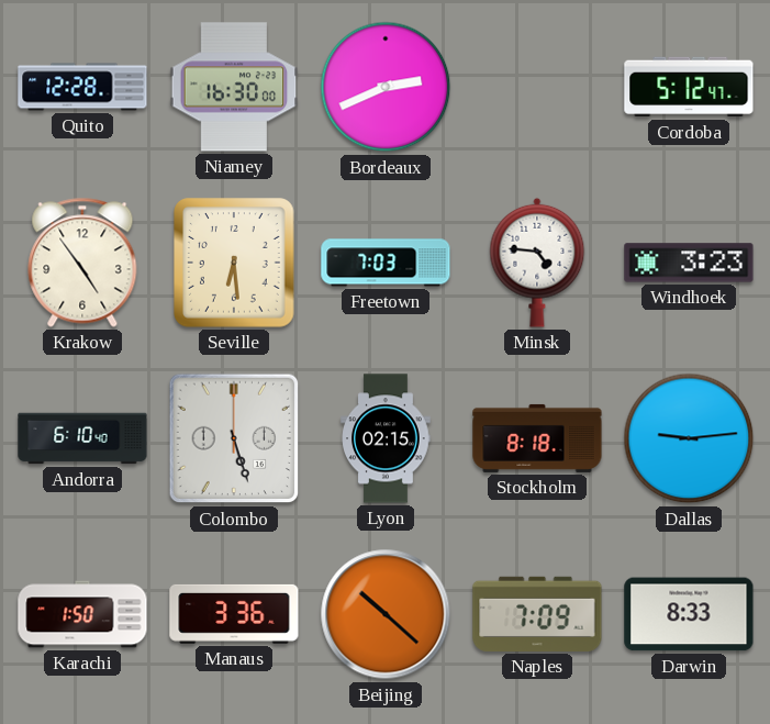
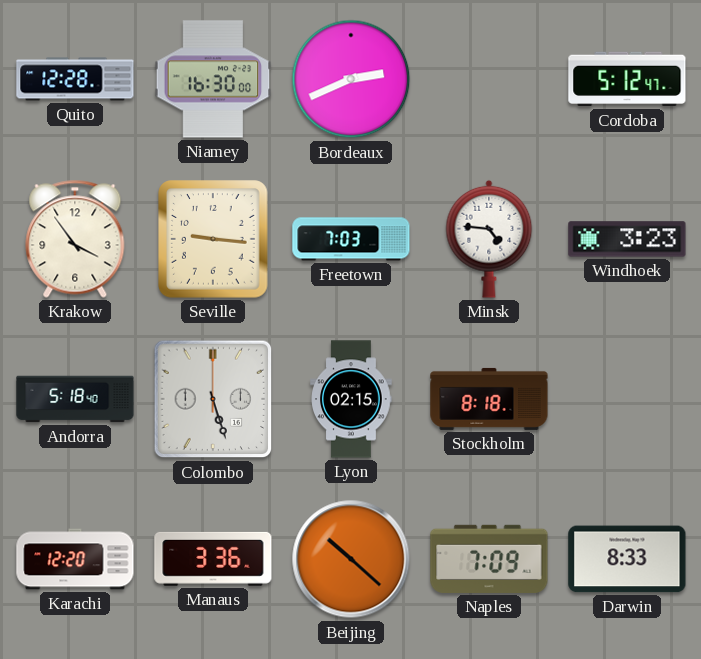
Krakow: 4:54 -> 3:54
Seville: 6:29 -> 9:16
Andorra: 6:10 -> 5:18
Dallas: 9:14 -> none
Karachi: 1:50 -> 12:20
